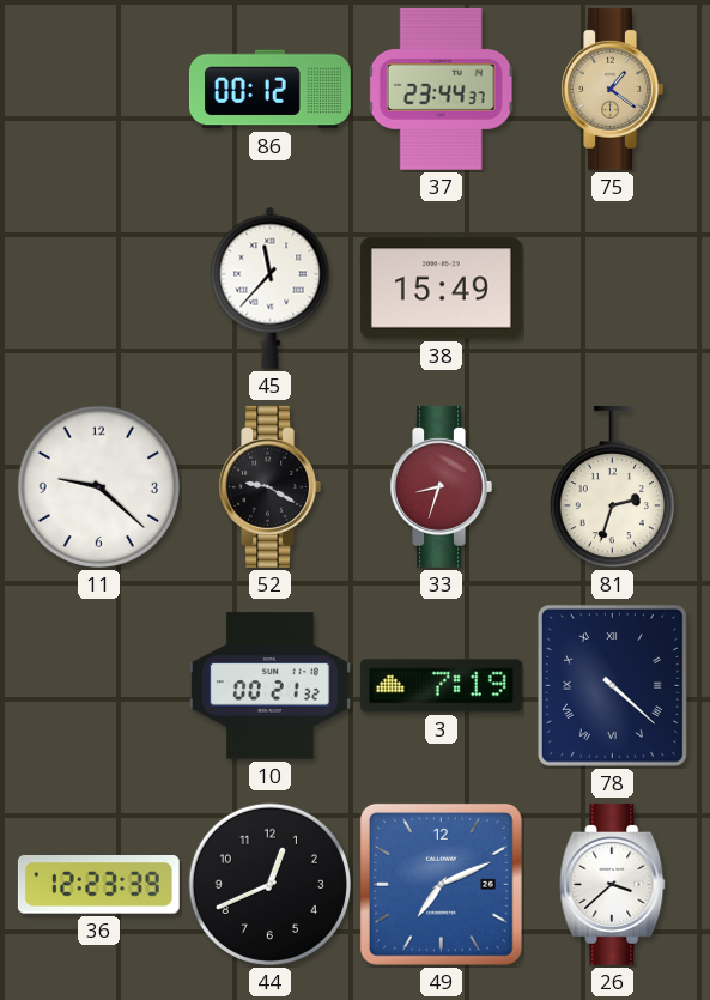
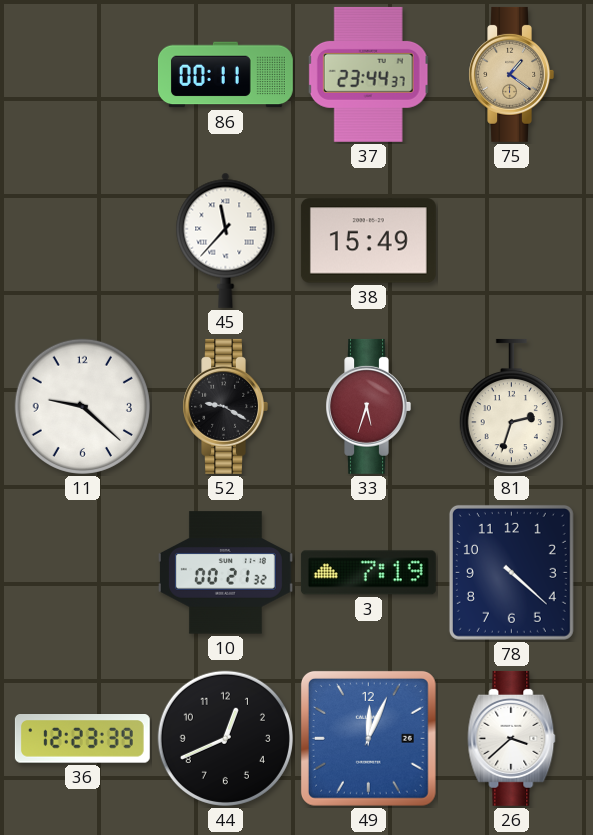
86: 00:12 -> 00:11
33: 8:33 -> 5:33
78 numerals: Roman -> Arabic
49: 7:11 -> 12:04
